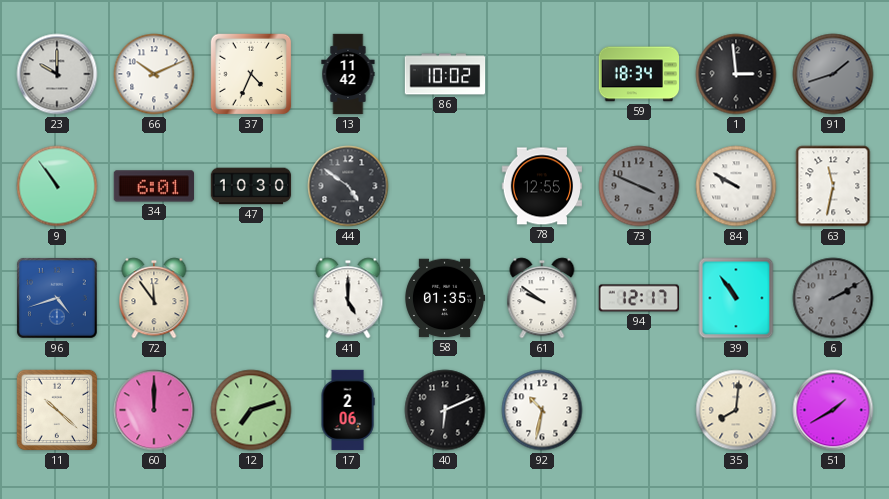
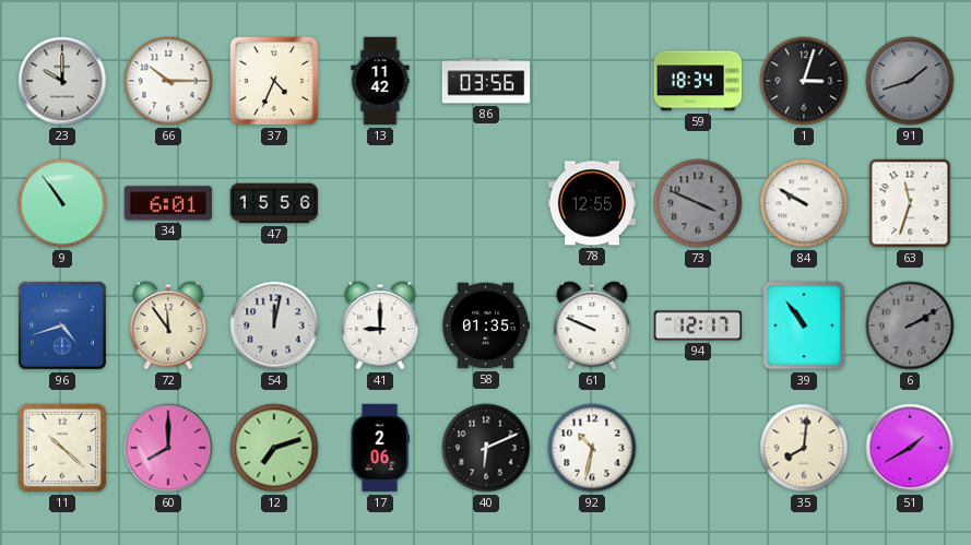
66: 10:11 -> 10:15
86: 10:02 -> 03:56
1: 2:59 -> 3:03
47: 10:30 -> 15:56
44: 4:51 -> none
63: 11:32 -> 11:33
54: none -> 12:02
41: 5:00 -> 9:00
61: 9:51 -> 9:49
60: 12:00 -> 8:00
